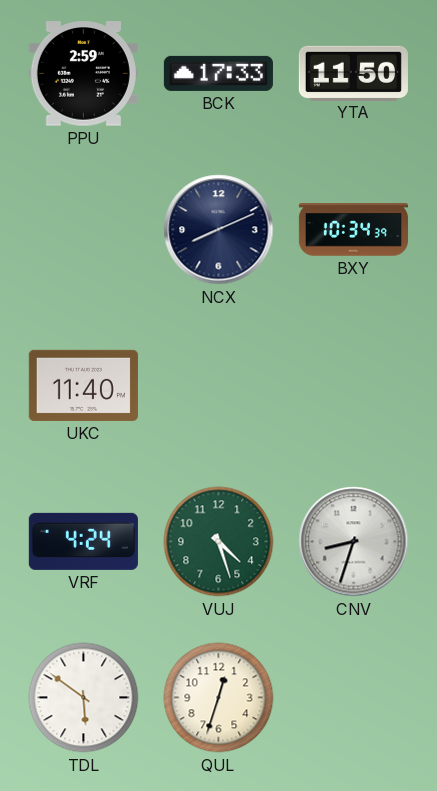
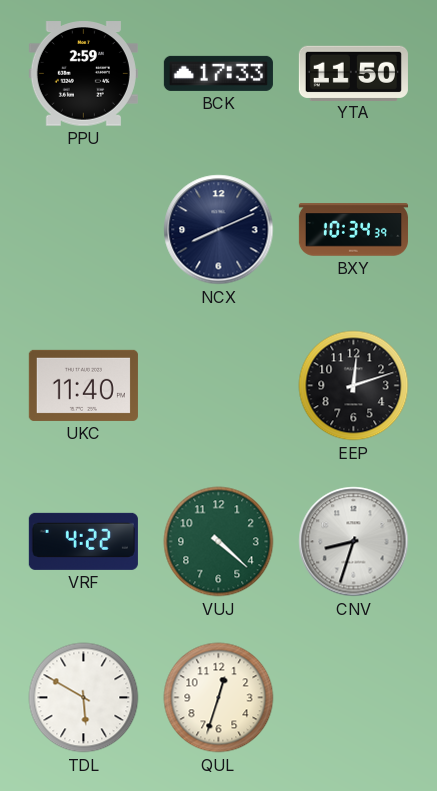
EEP: none -> 12:12
VRF: 4:24 -> 4:22
VUJ: 4:27 -> 4:22
TDL: 5:51 -> 5:50
